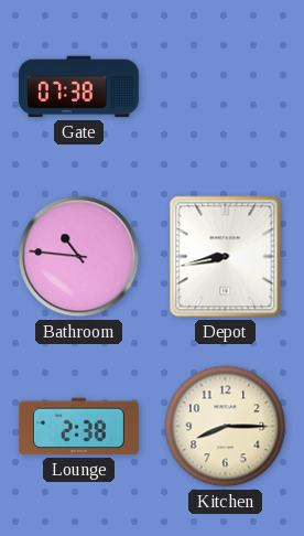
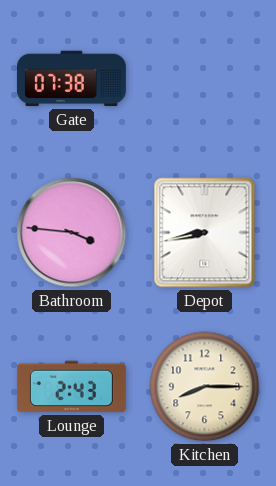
Bathroom: 10:46 -> 3:46
Lounge: 2:38 -> 2:43
